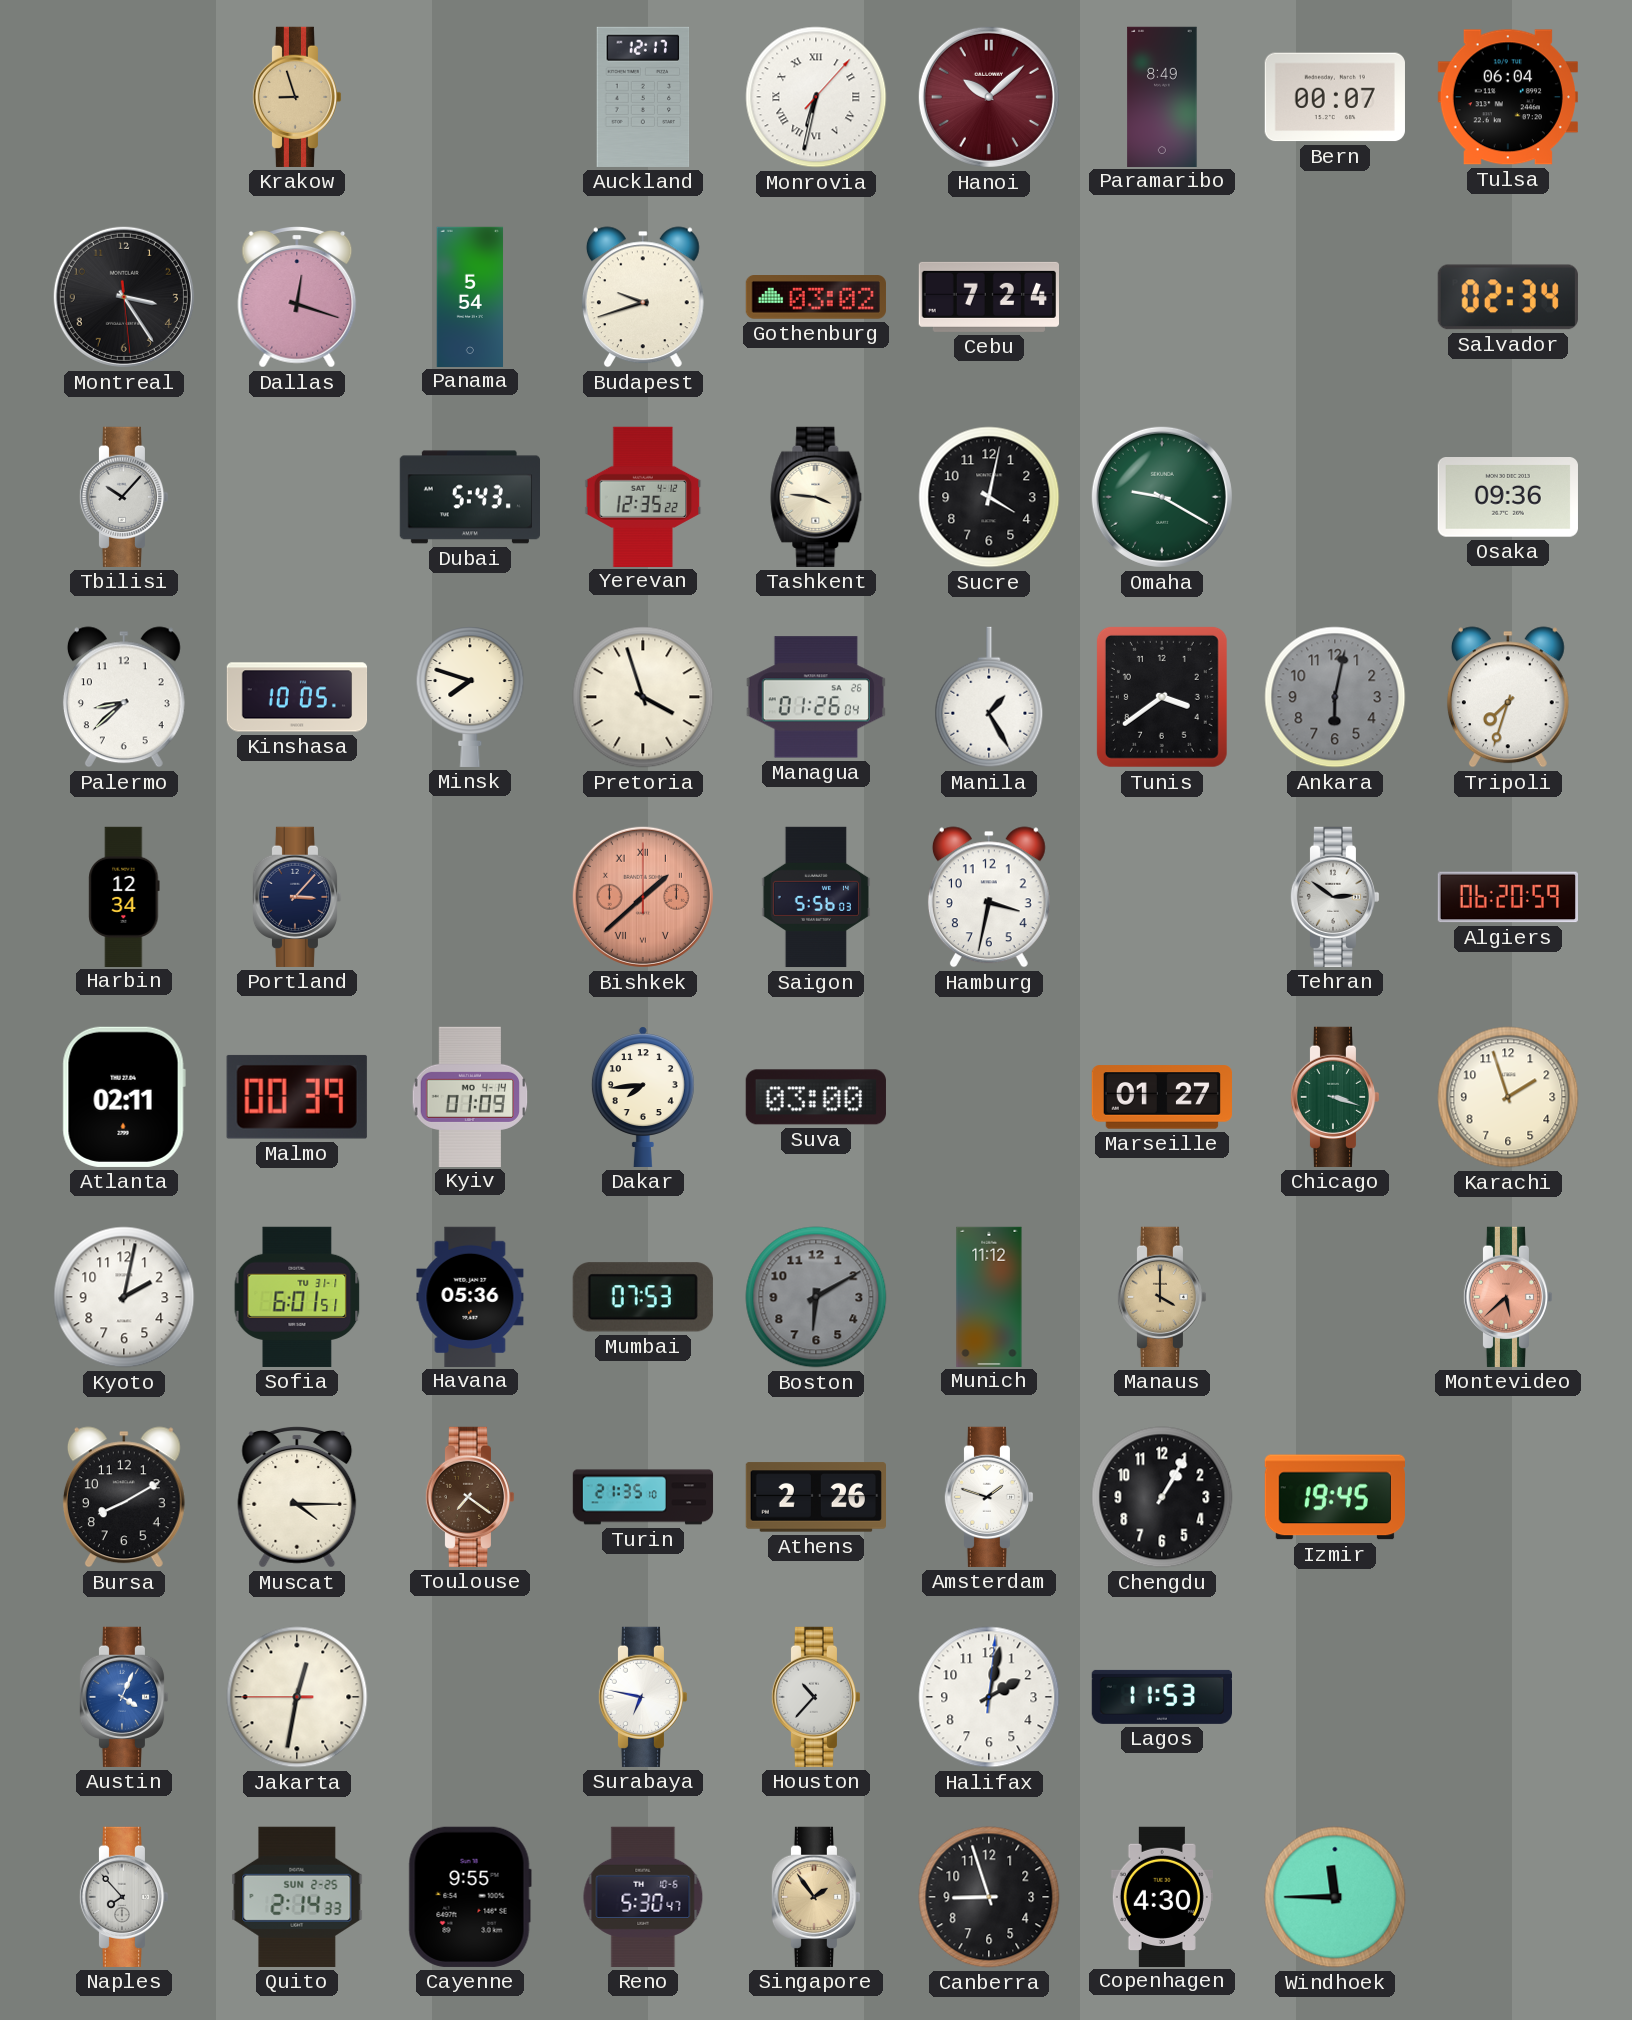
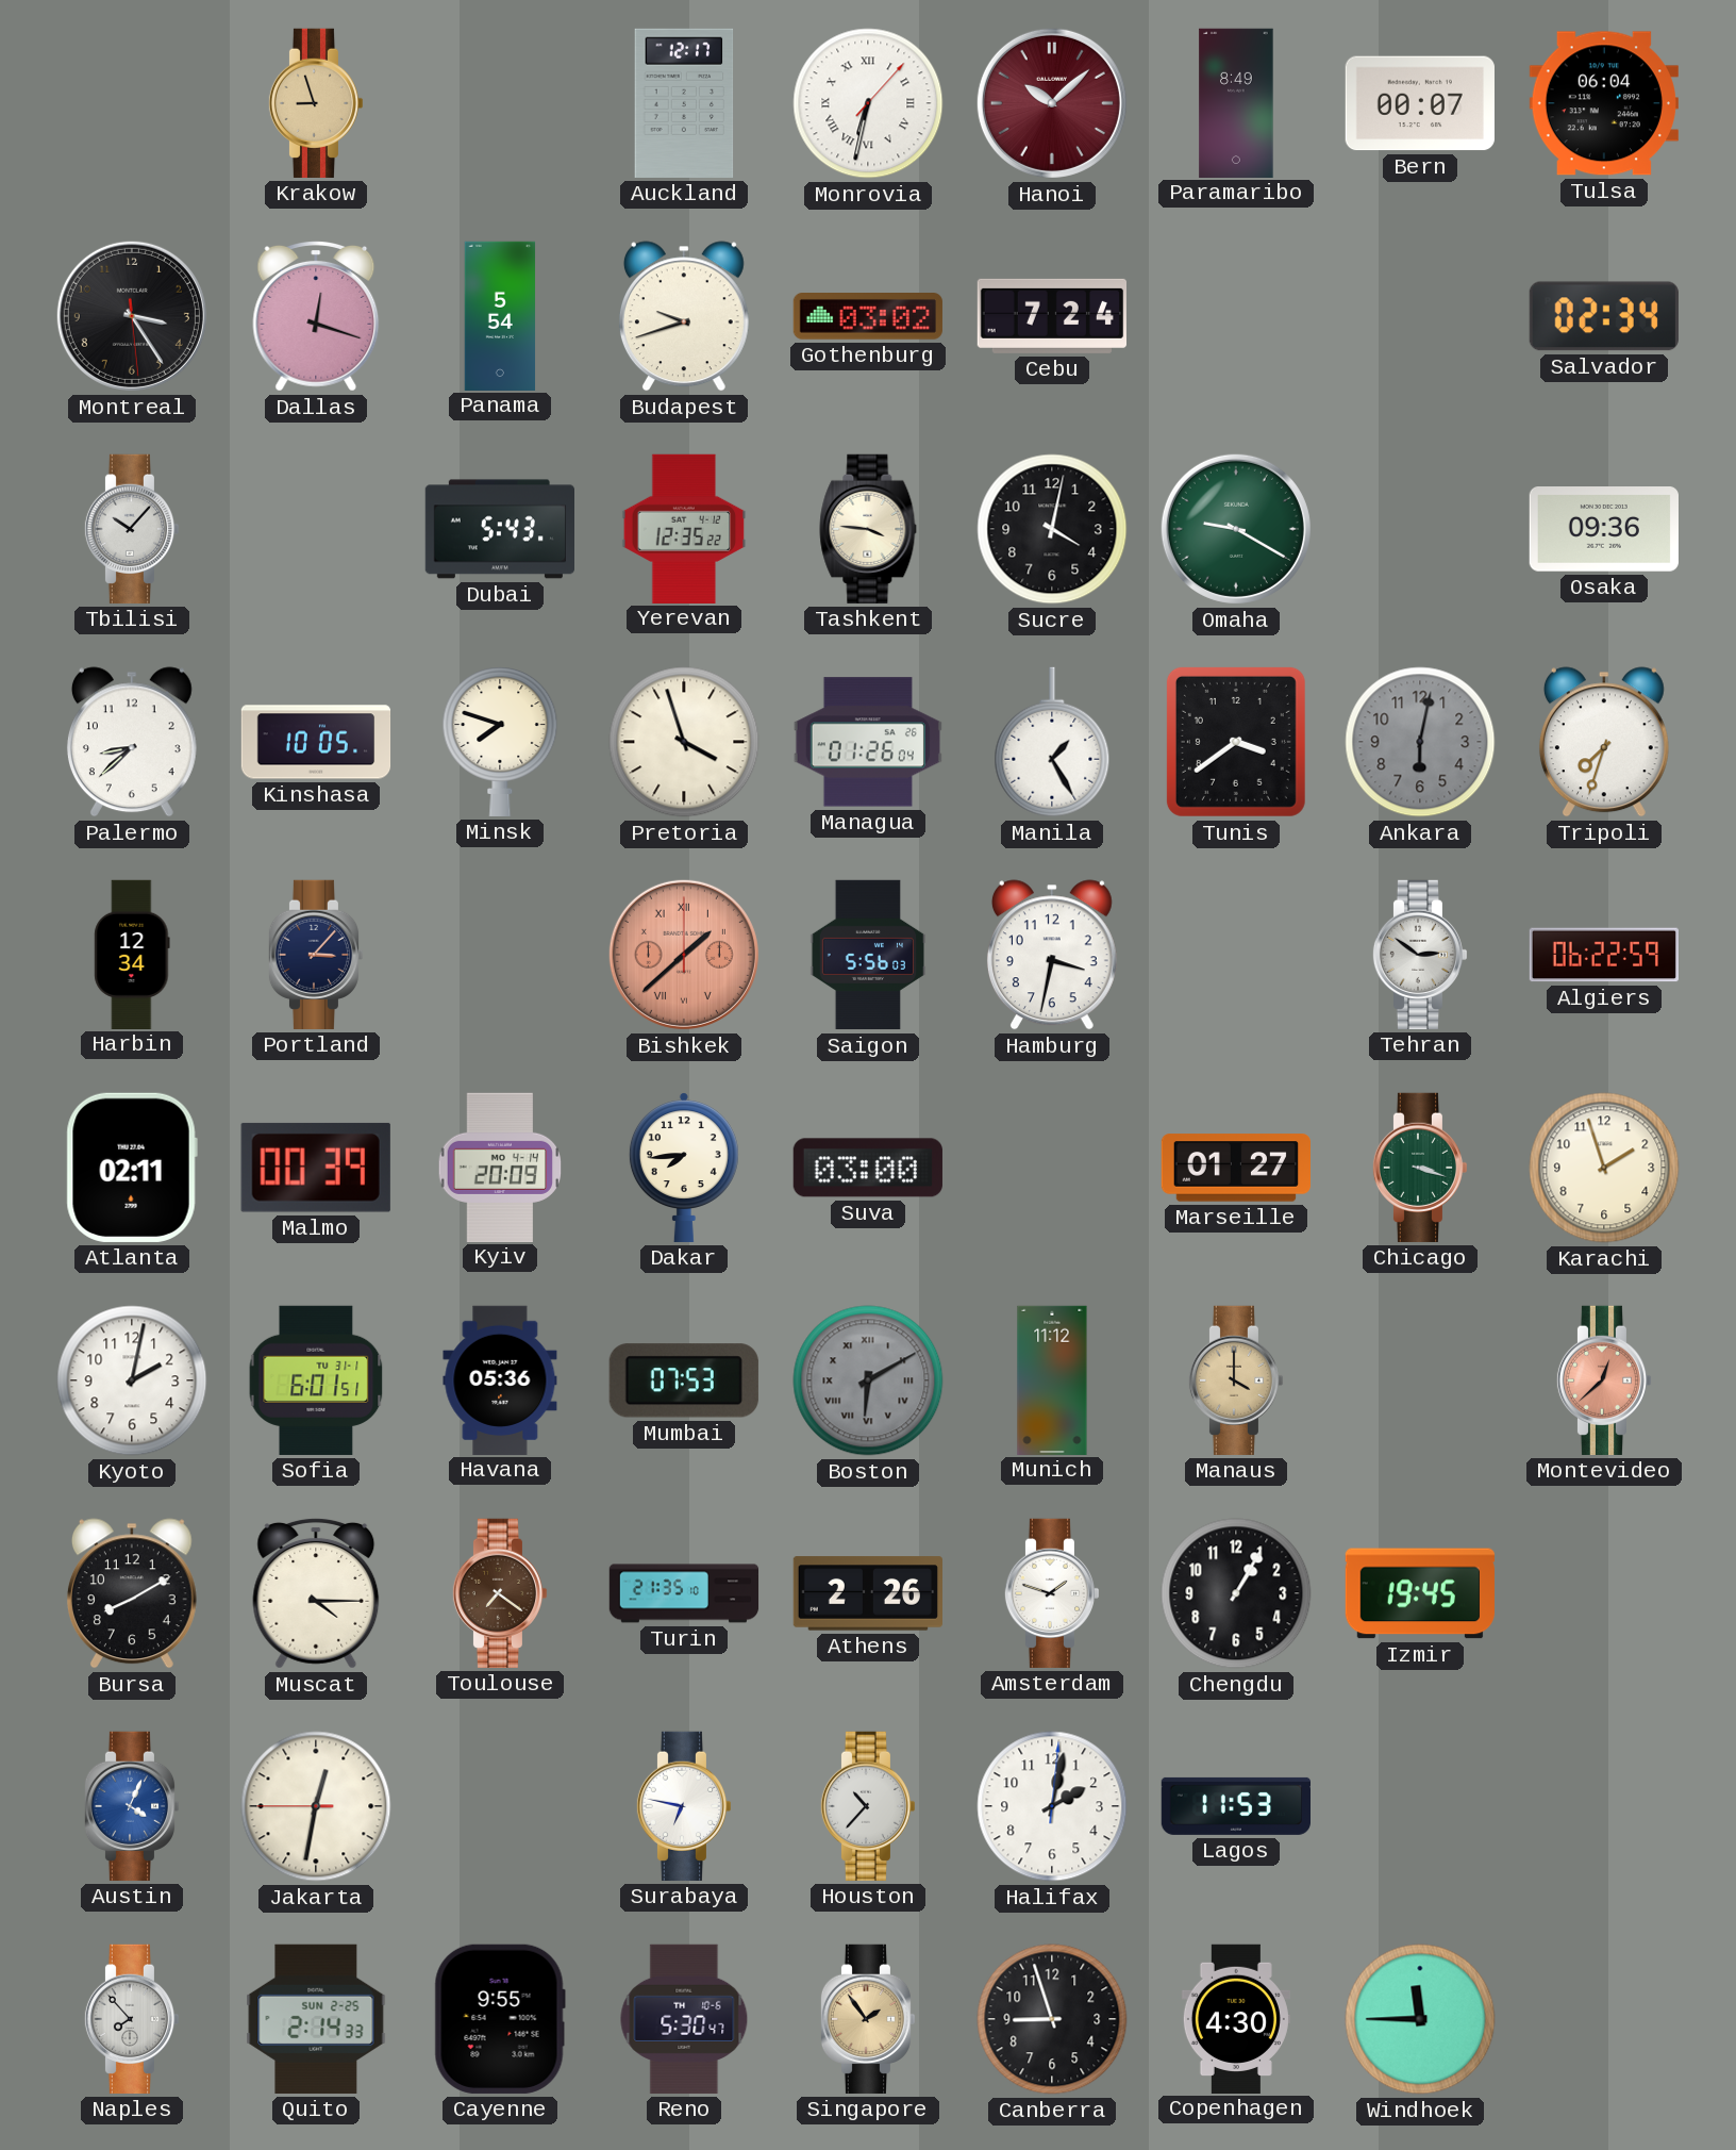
Algiers: 06:20 -> 06:22
Kyiv: 01:09 -> 20:09
Boston numerals: Arabic -> Roman
Montevideo: 5:38 -> 12:38
